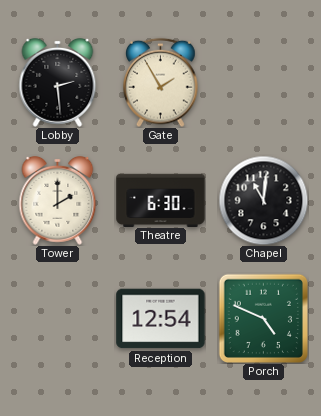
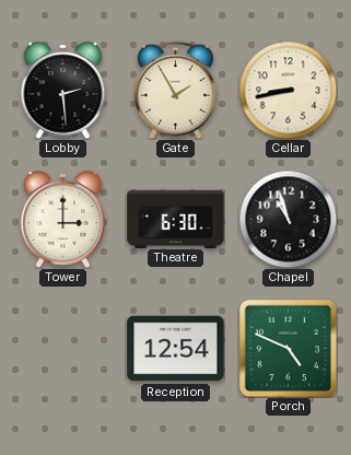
Cellar: none -> 8:43
Tower: 2:00 -> 3:00
Chapel: 11:01 -> 10:57
